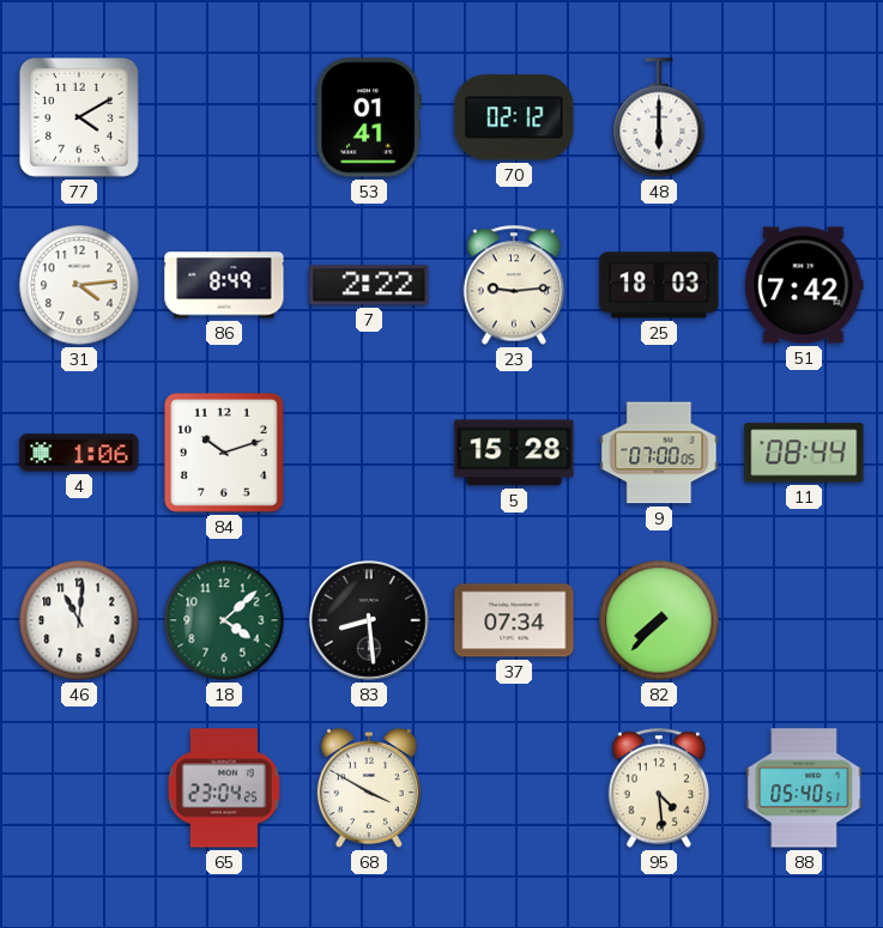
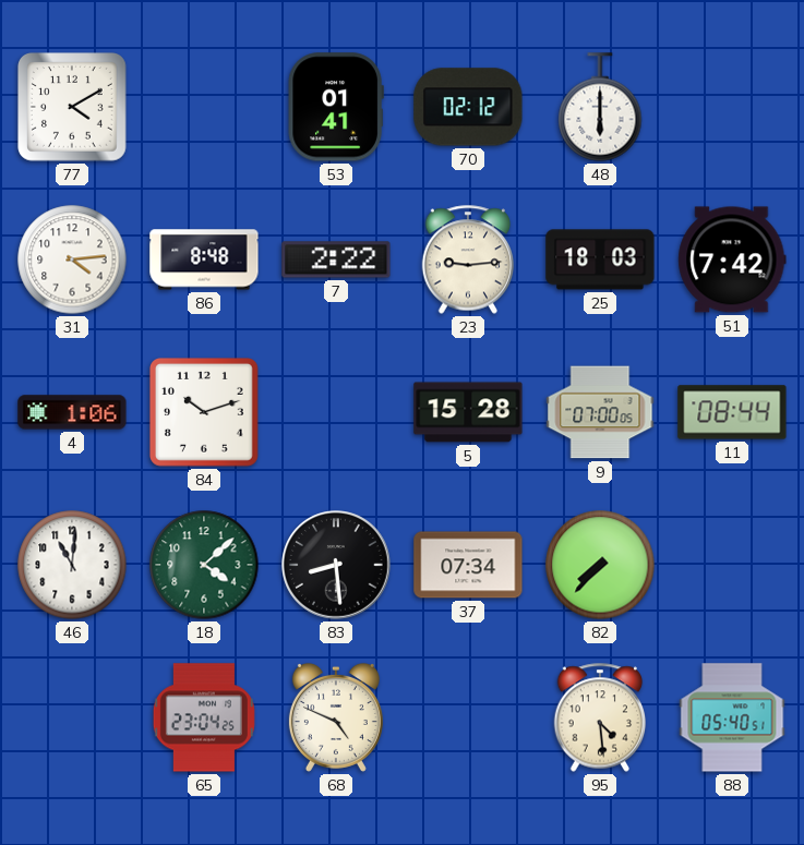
86: 8:49 -> 8:48
68: 3:50 -> 4:49
